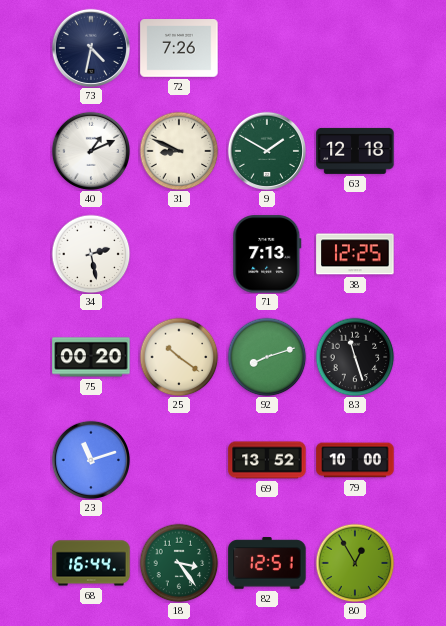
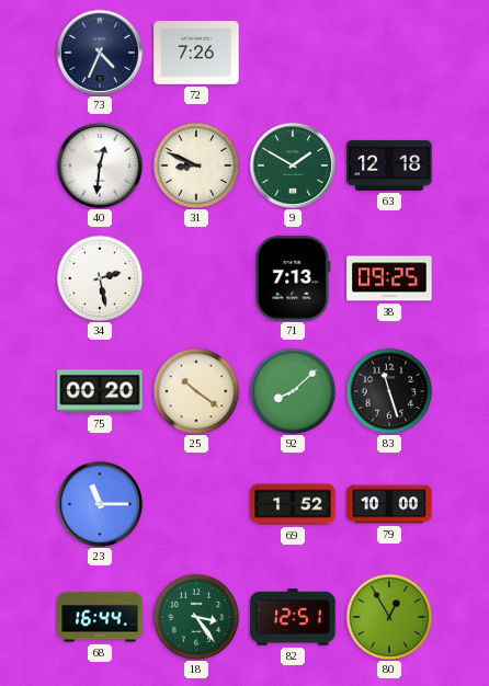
73: 4:32 -> 4:34
40: 1:11 -> 12:31
38: 12:25 -> 09:25
92: 8:12 -> 8:08
23: 11:12 -> 11:15
69: 13:52 -> 1:52
